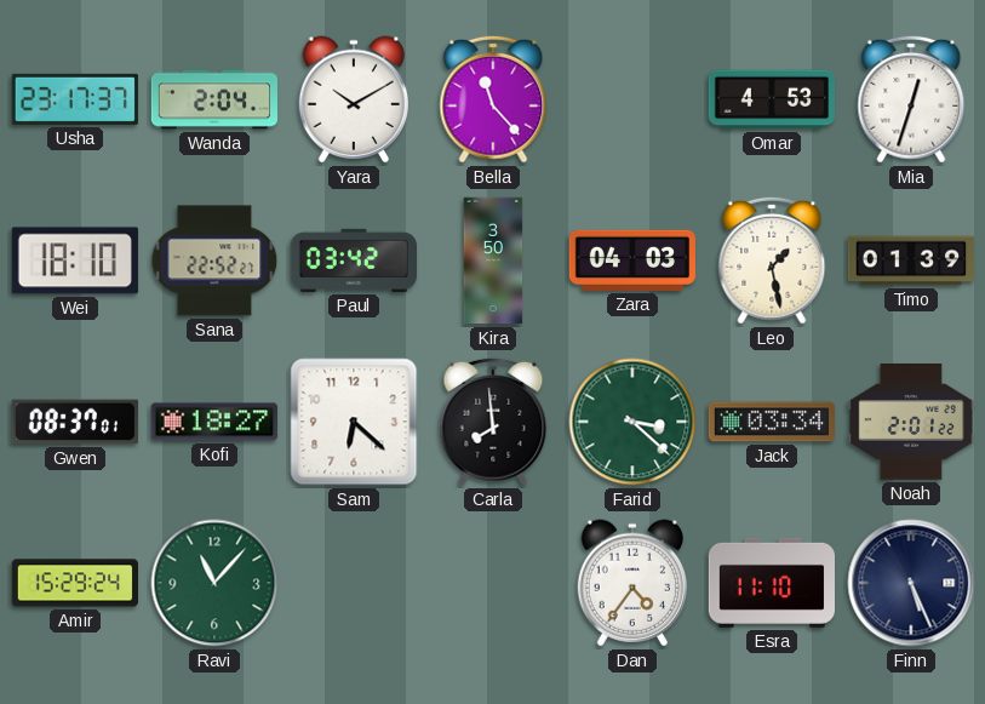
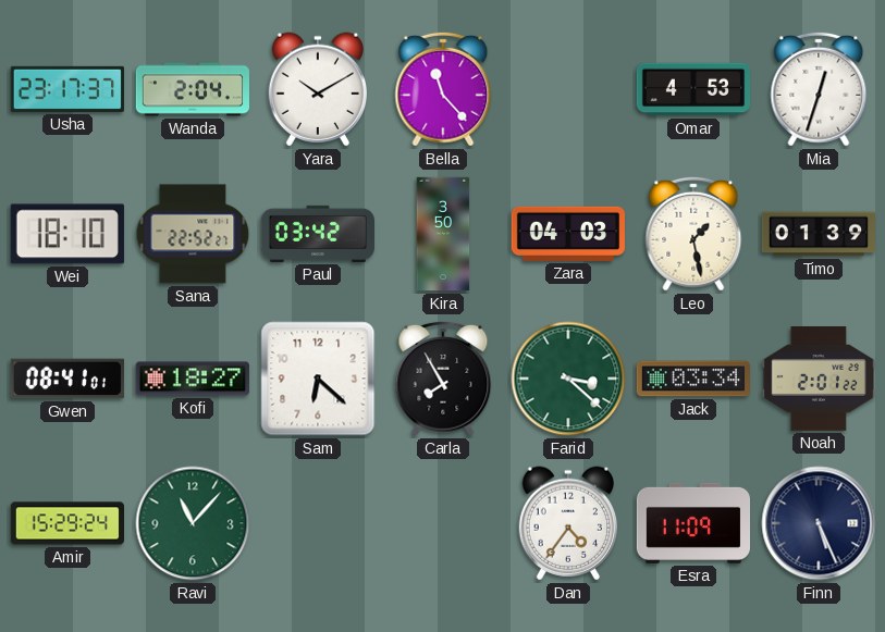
Gwen: 08:37 -> 08:41
Carla: 7:59 -> 7:55
Esra: 11:10 -> 11:09
